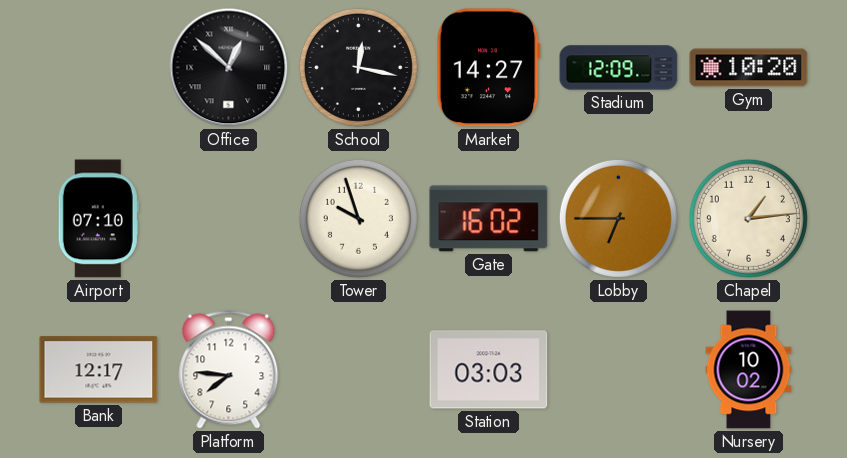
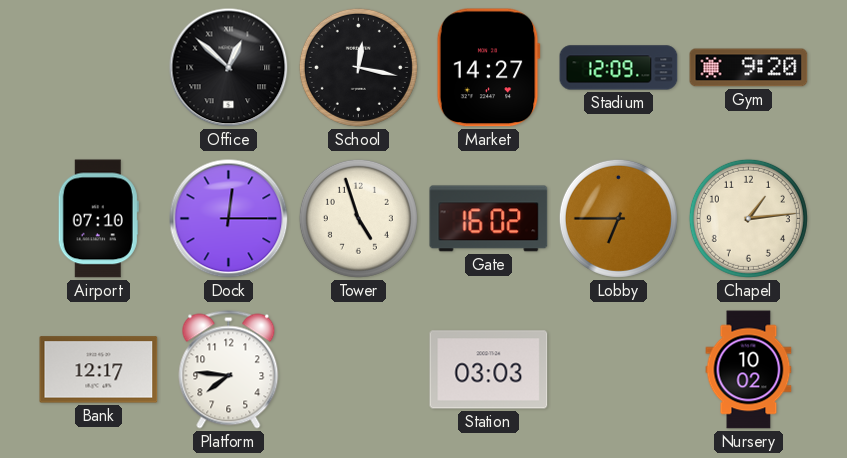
Gym: 10:20 -> 9:20
Dock: none -> 12:15
Tower: 9:57 -> 4:57
